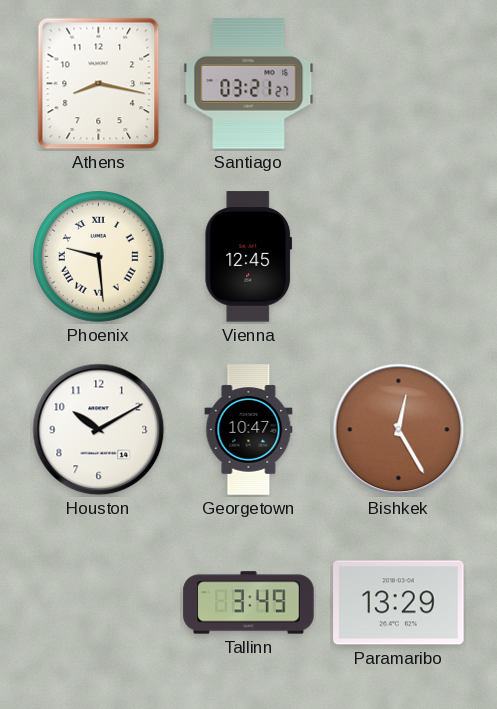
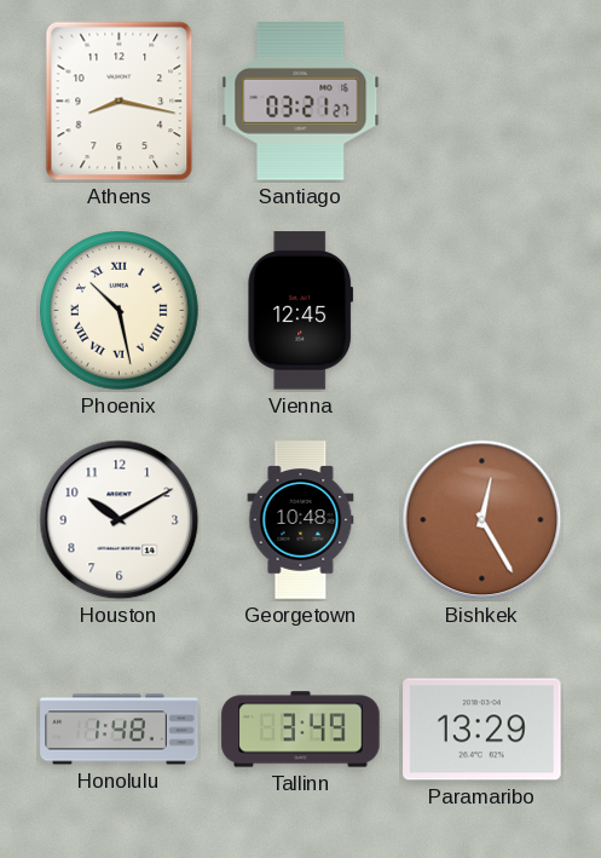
Phoenix: 9:29 -> 10:28
Georgetown: 10:47 -> 10:48
Honolulu: none -> 1:48
